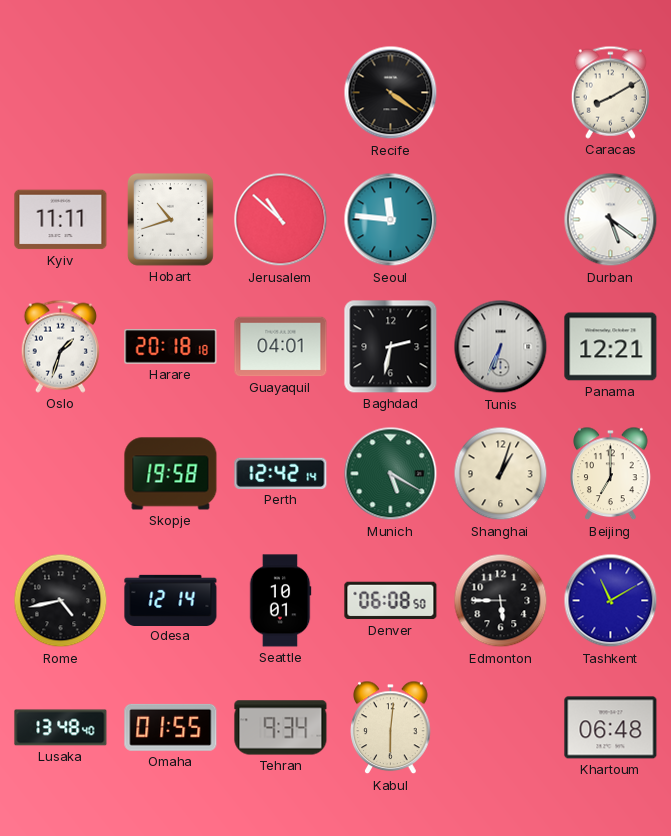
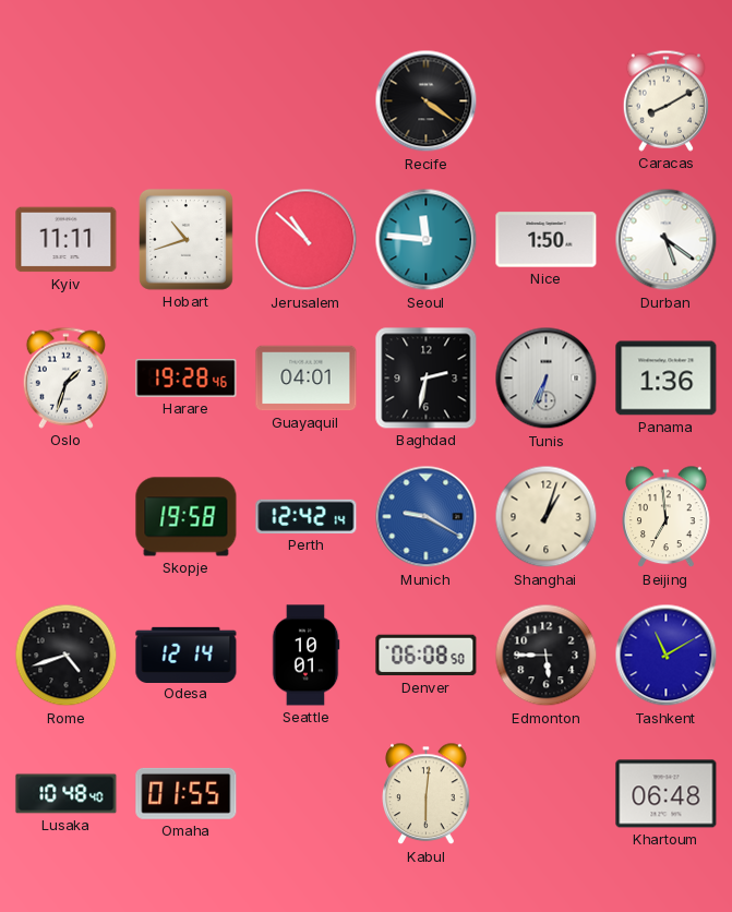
Nice: none -> 1:50
Harare: 20:18 -> 19:28
Panama: 12:21 -> 1:36
Munich: 5:20 -> 9:20
Munich dial: green -> blue
Beijing: 7:00 -> 6:59
Rome: 4:43 -> 4:42
Lusaka: 13:48 -> 10:48
Tehran: 9:34 -> none
